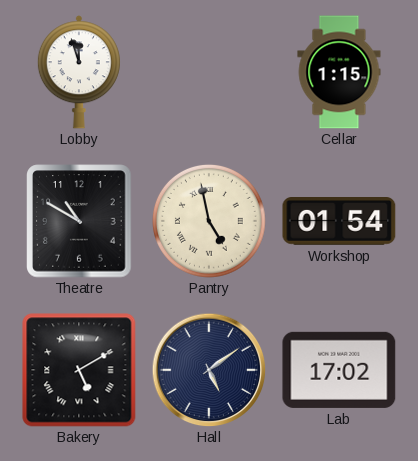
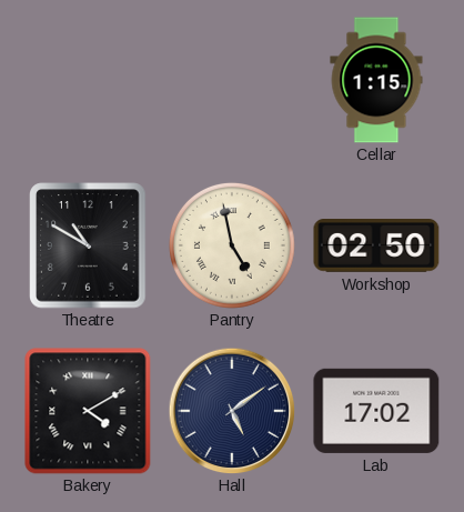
Lobby: 11:57 -> none
Workshop: 01:54 -> 02:50
Bakery: 5:10 -> 4:10
